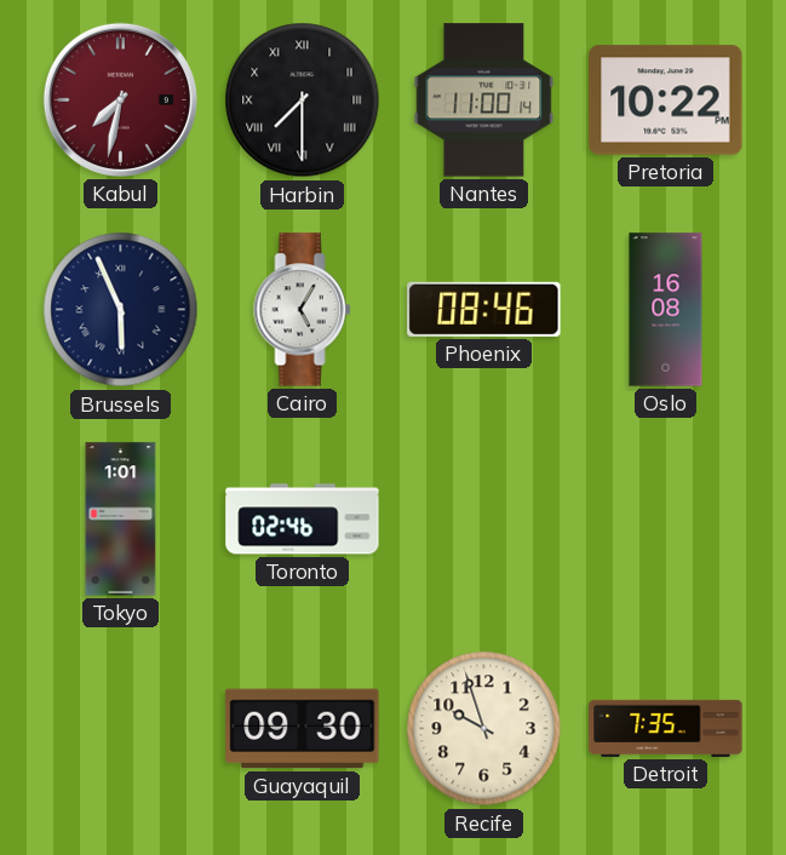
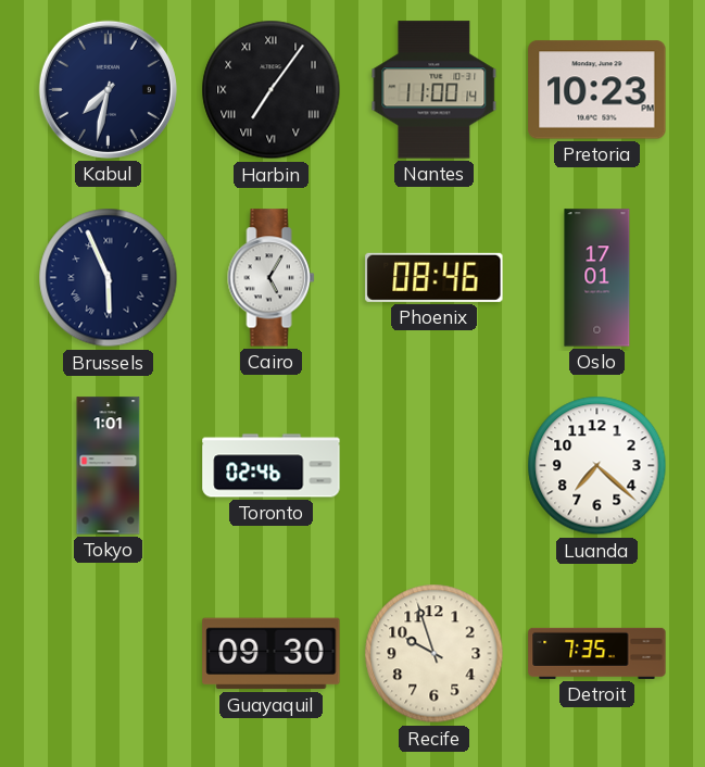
Kabul dial: burgundy -> navy
Harbin: 7:30 -> 7:06
Pretoria: 10:22 -> 10:23
Oslo: 16:08 -> 17:01
Luanda: none -> 7:22
